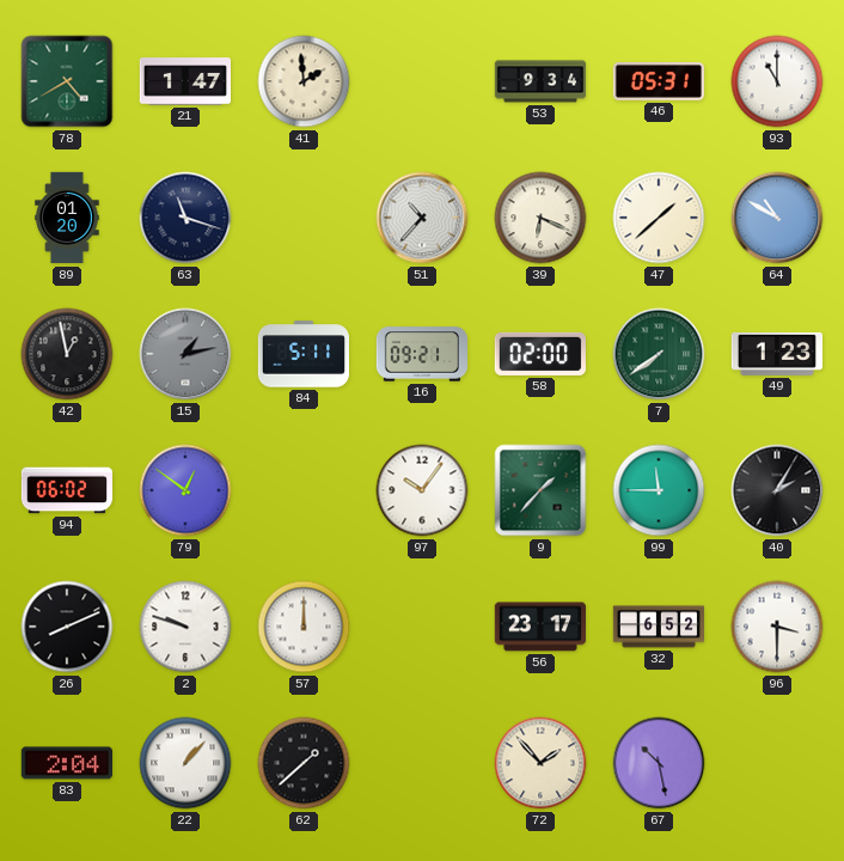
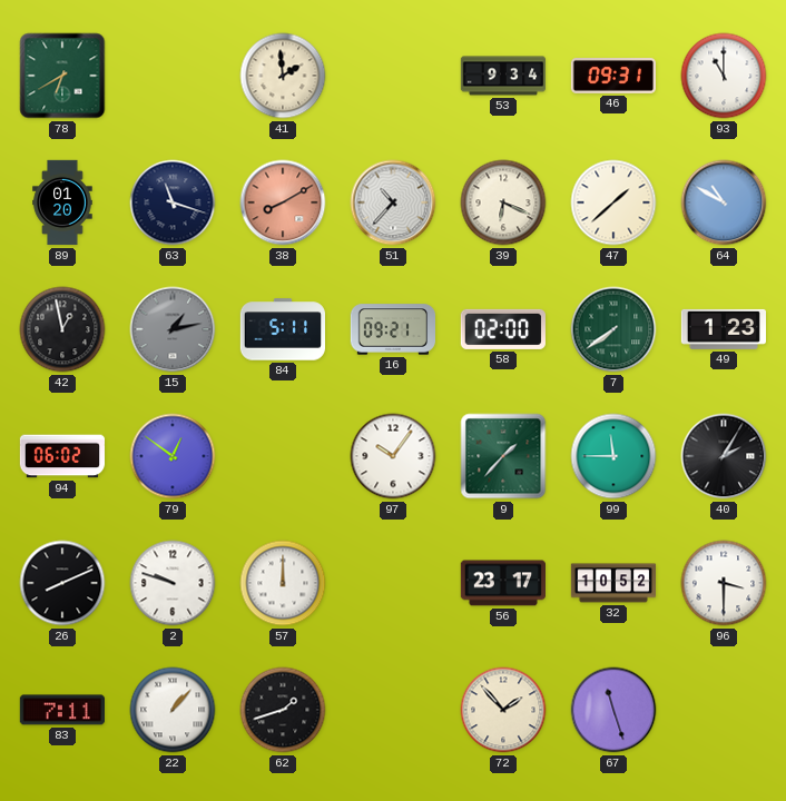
78: 4:40 -> 6:40
21: 1:47 -> none
46: 05:31 -> 09:31
38: none -> 8:10
32: 6:52 -> 10:52
83: 2:04 -> 7:11
62: 1:38 -> 1:42
67: 10:28 -> 11:27
